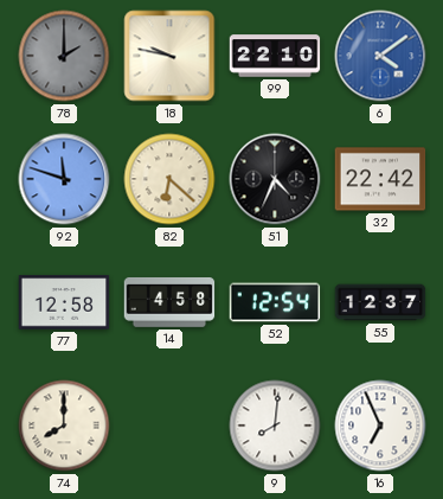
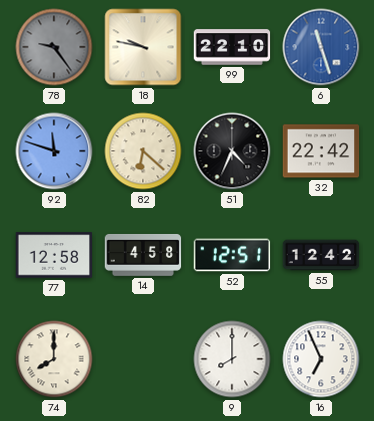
78: 2:00 -> 9:24
6: 4:09 -> 11:27
52: 12:54 -> 12:51
55: 12:37 -> 12:42
9: 8:01 -> 8:00
